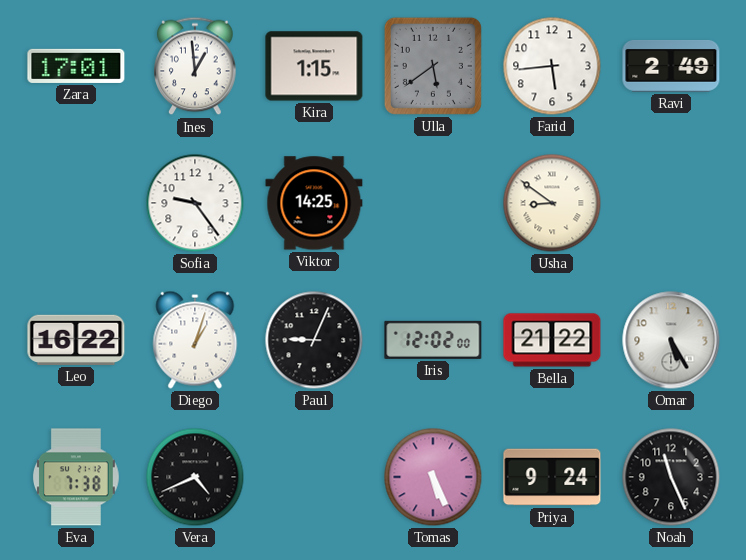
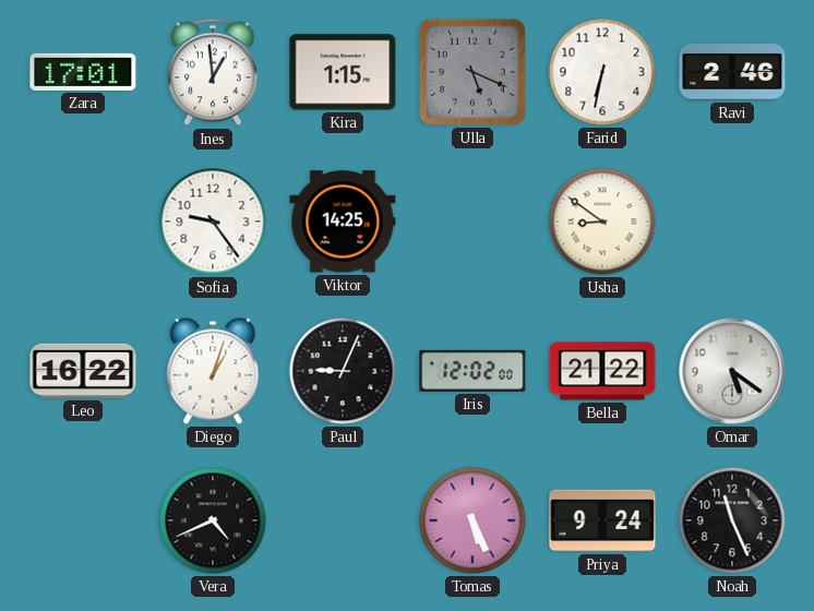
Ulla: 5:39 -> 5:19
Farid: 5:44 -> 6:32
Ravi: 2:49 -> 2:46
Omar: 5:25 -> 5:21
Eva: 7:38 -> none
